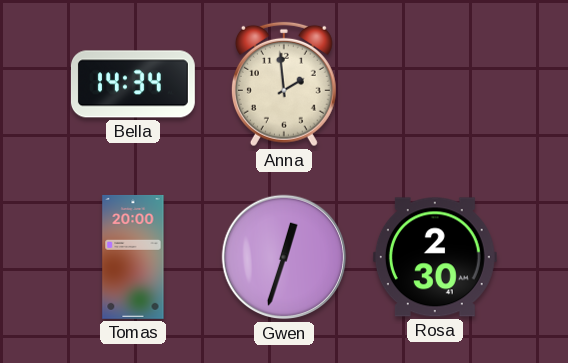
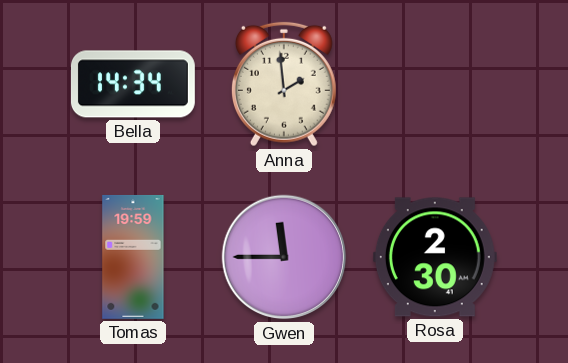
Tomas: 20:00 -> 19:59
Gwen: 12:33 -> 11:45
